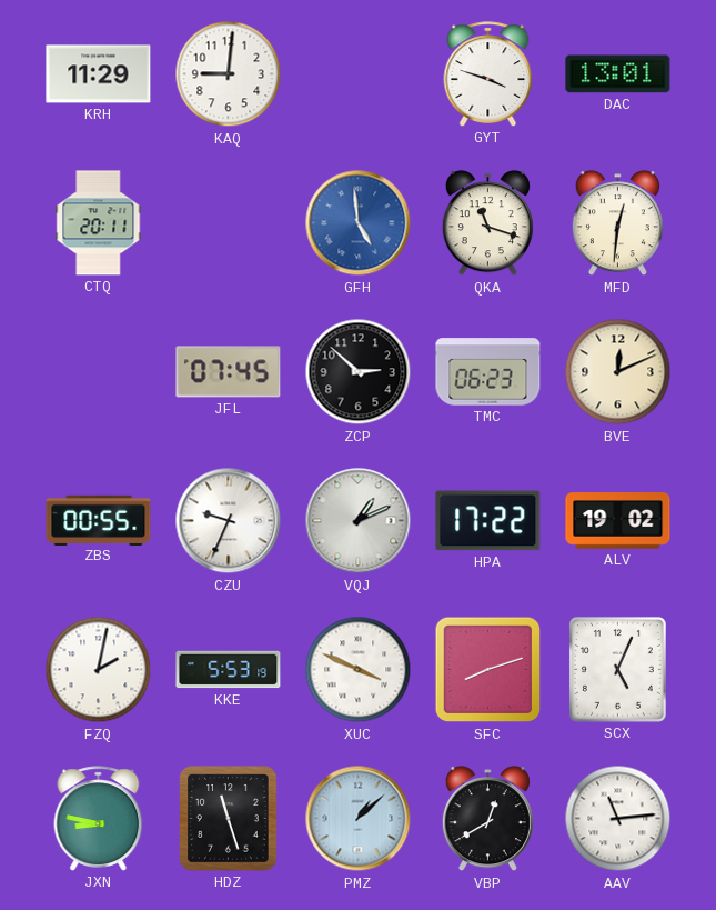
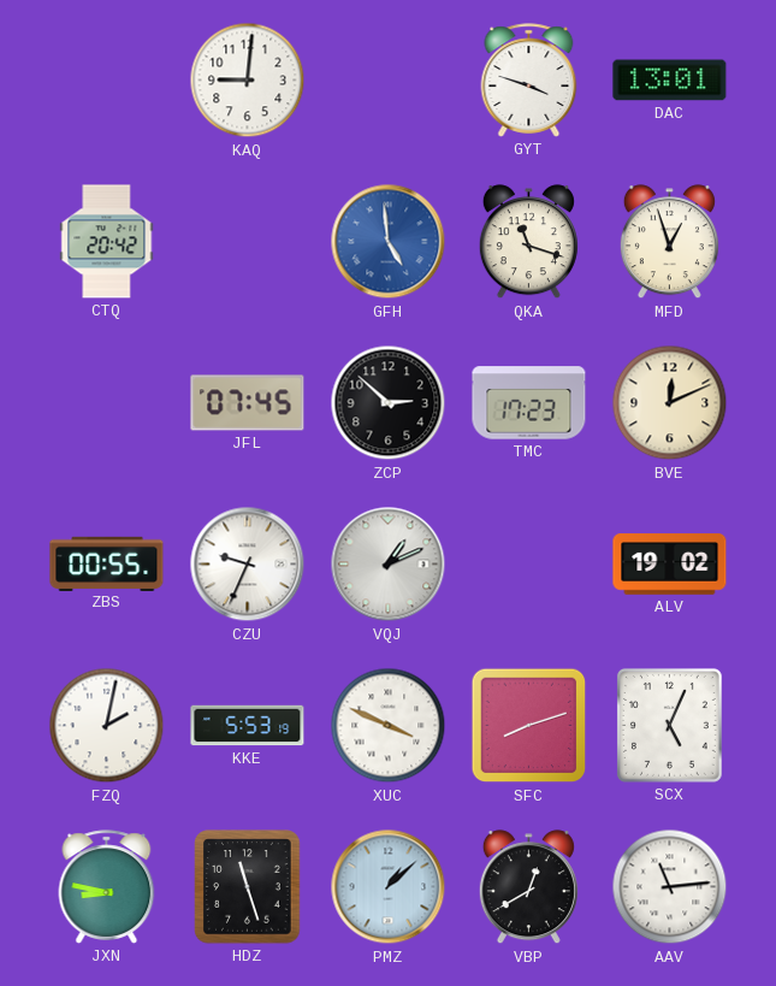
KRH: 11:29 -> none
CTQ: 20:11 -> 20:42
MFD: 12:31 -> 12:57
TMC: 06:23 -> 17:23
HPA: 17:22 -> none
